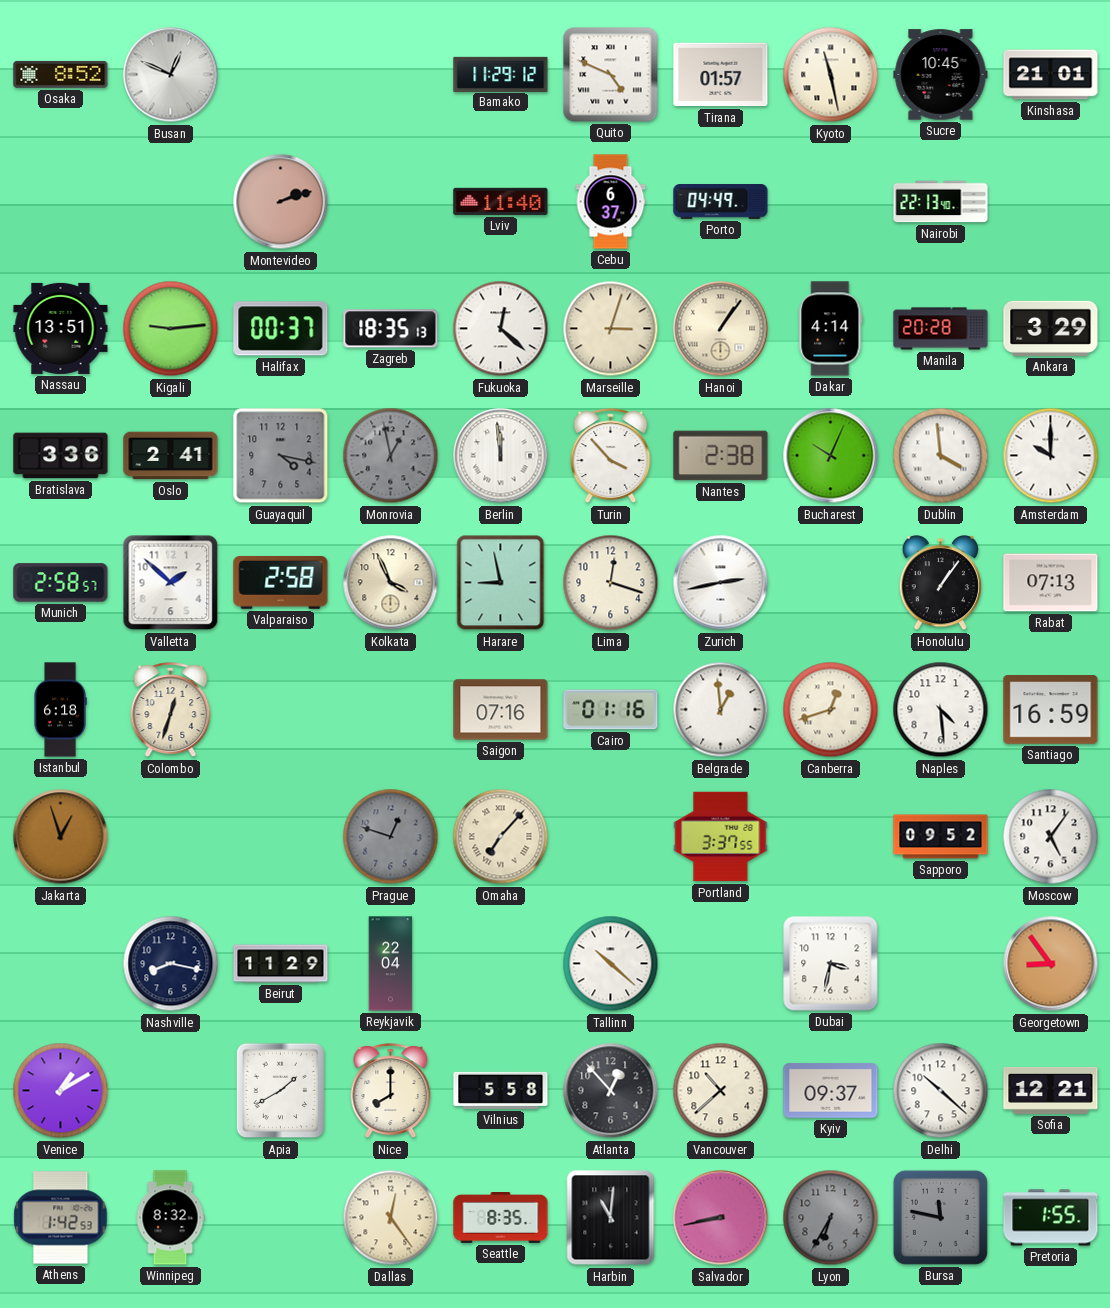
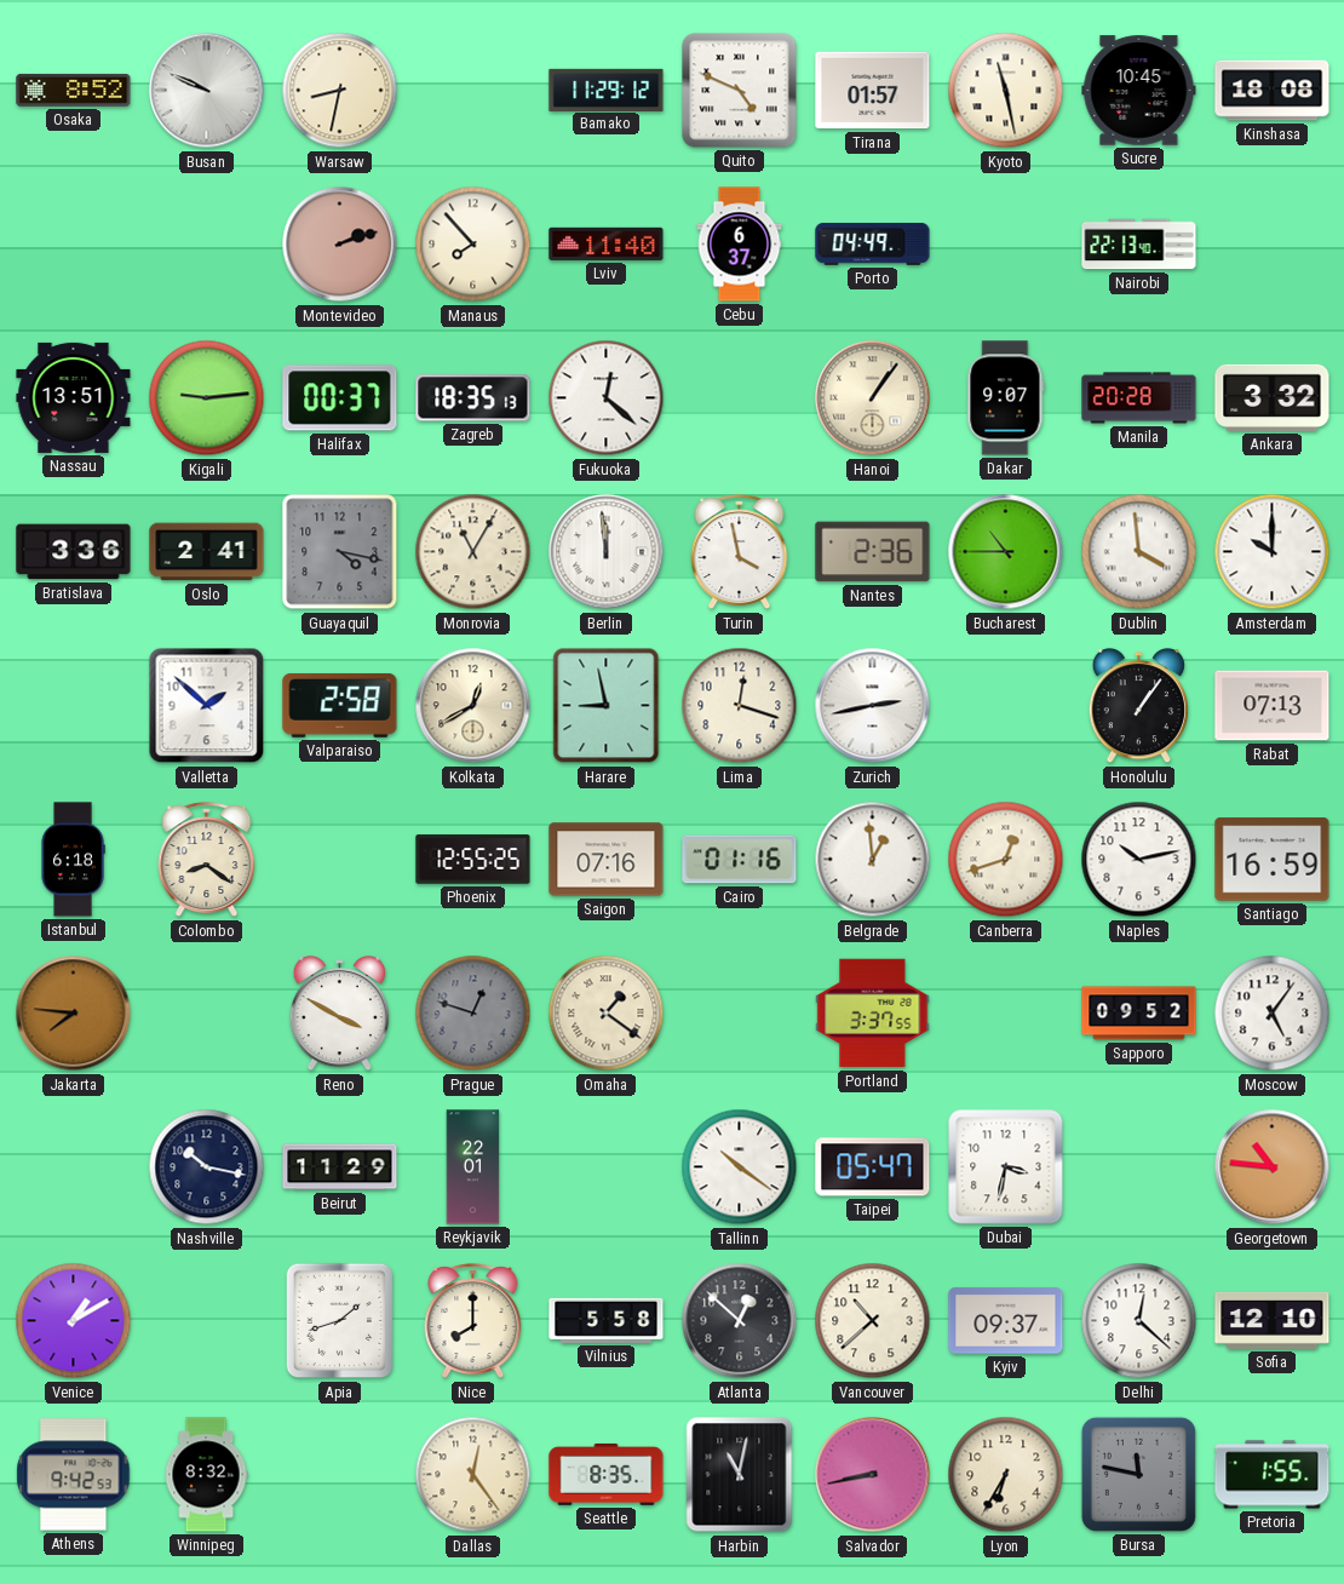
Busan: 12:49 -> 9:49
Warsaw: none -> 8:32
Kinshasa: 21:01 -> 18:08
Manaus: none -> 7:53
Marseille: 3:03 -> none
Dakar: 4:14 -> 9:07
Ankara: 3:29 -> 3:32
Monrovia: 12:58 -> 11:05
Monrovia dial: grey -> cream
Turin: 3:53 -> 3:58
Nantes: 2:38 -> 2:36
Bucharest: 10:04 -> 10:45
Munich: 2:58 -> none
Kolkata: 3:56 -> 12:40
Colombo: 12:33 -> 8:21
Phoenix: none -> 12:55
Naples: 4:29 -> 10:13
Jakarta: 12:57 -> 7:46
Reno: none -> 3:50
Omaha: 7:07 -> 1:21
Nashville: 8:17 -> 10:17
Reykjavik: 22:04 -> 22:01
Tallinn: 10:22 -> 10:21
Taipei: none -> 05:47
Georgetown: 8:54 -> 10:46
Apia: 1:40 -> 1:42
Atlanta: 12:53 -> 12:52
Delhi: 10:22 -> 12:22
Sofia: 12:21 -> 12:10
Athens: 1:42 -> 9:42
Harbin: 11:01 -> 11:02
Lyon dial: grey -> cream
